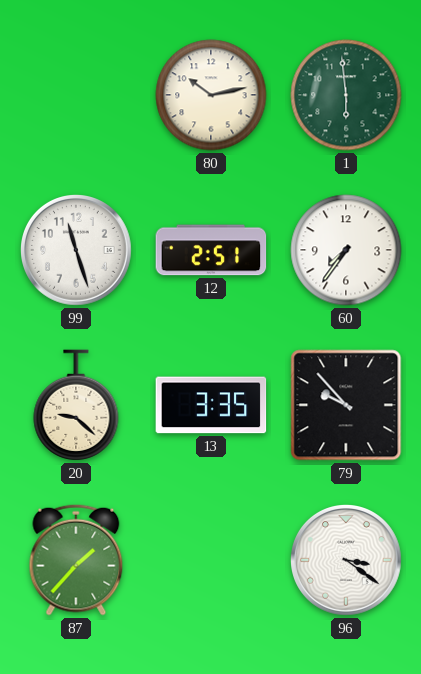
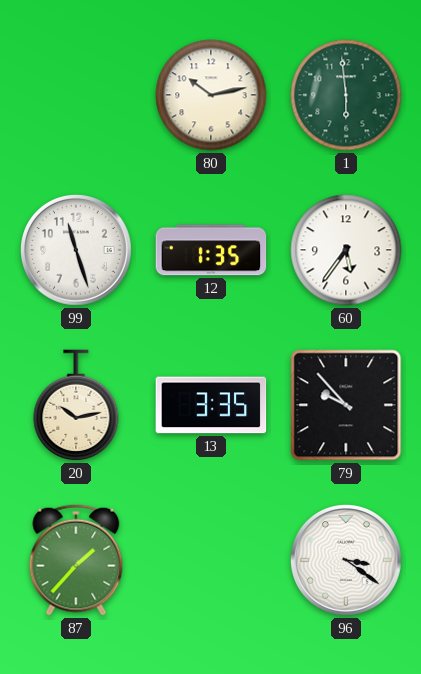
12: 2:51 -> 1:35
60: 7:36 -> 5:36
20: 9:22 -> 10:13
